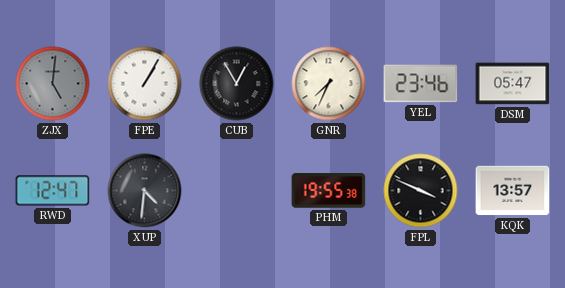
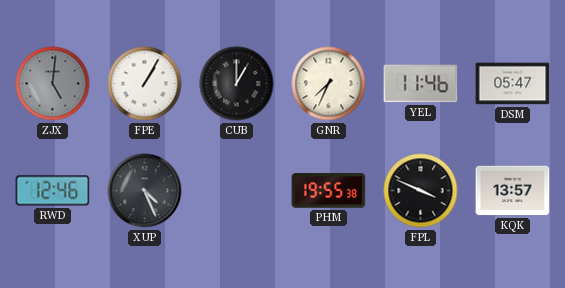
CUB: 12:55 -> 1:00
YEL: 23:46 -> 11:46
RWD: 12:47 -> 12:46
XUP: 4:31 -> 4:26
